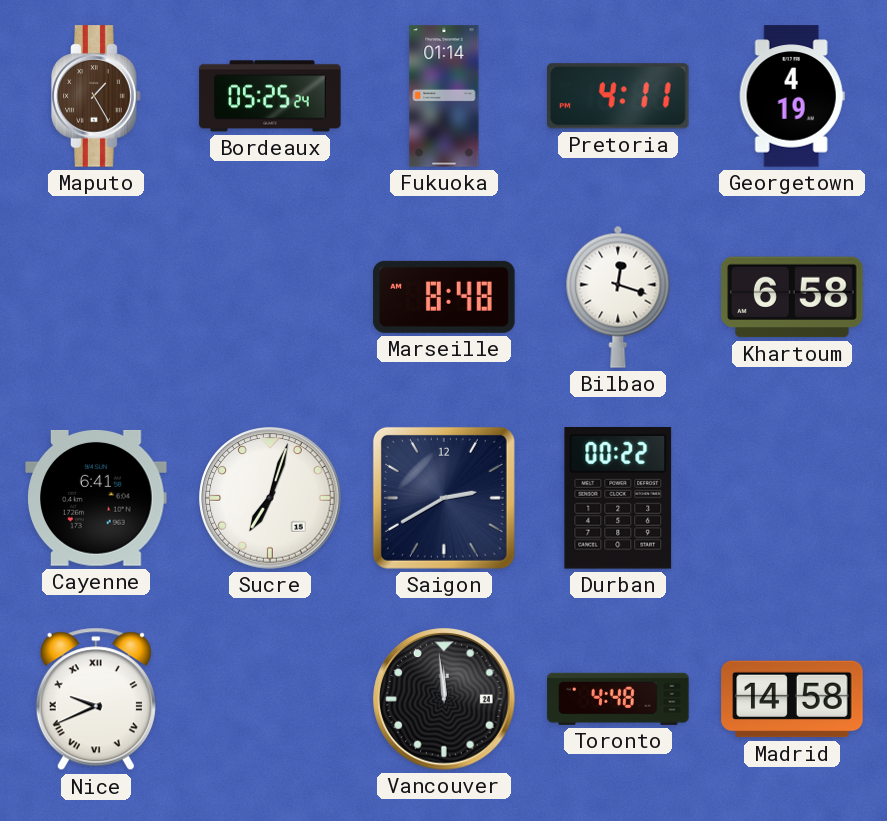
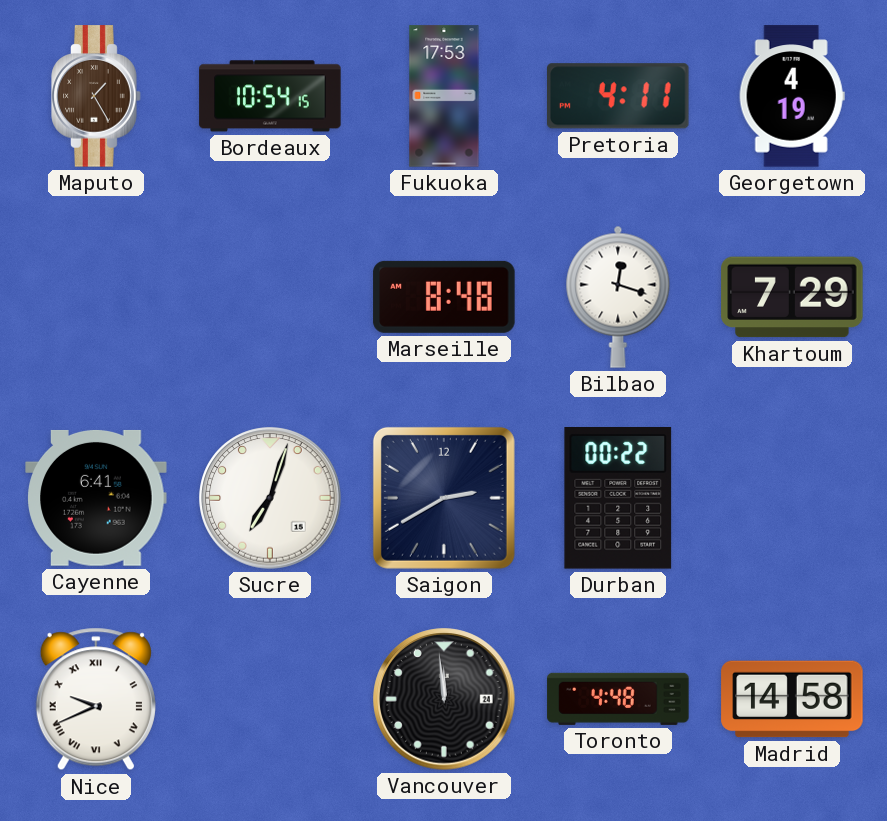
Bordeaux: 05:25 -> 10:54
Fukuoka: 01:14 -> 17:53
Khartoum: 6:58 -> 7:29
